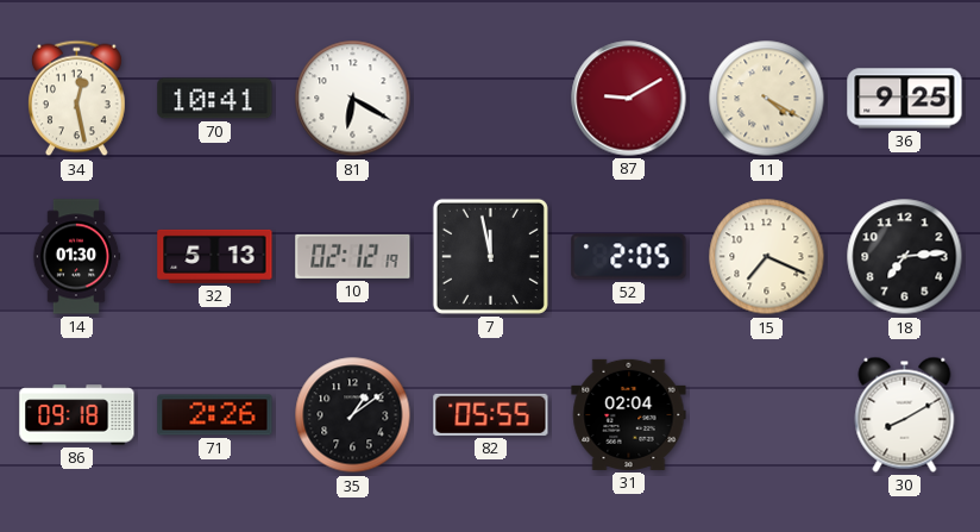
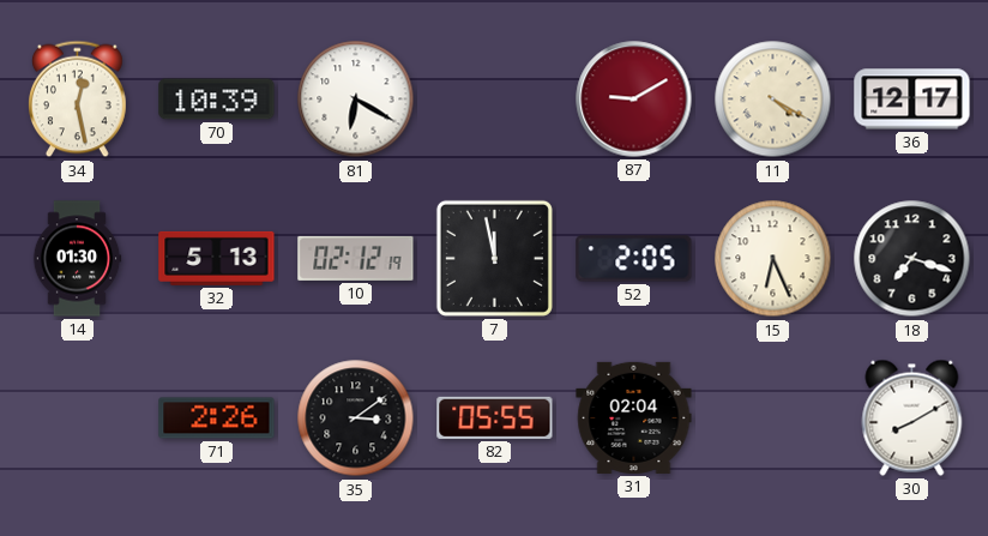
70: 10:41 -> 10:39
36: 9:25 -> 12:17
15: 7:19 -> 6:26
18: 7:14 -> 7:18
86: 09:18 -> none
35: 1:09 -> 3:09
